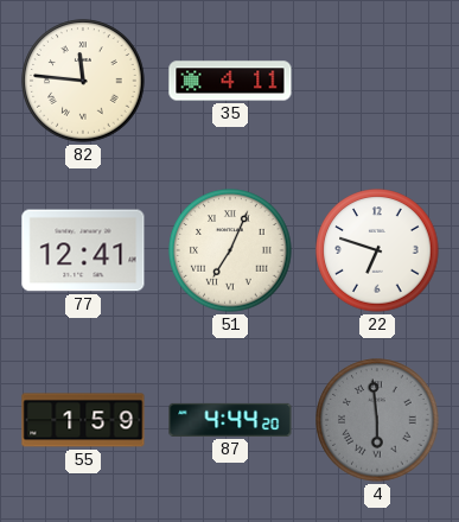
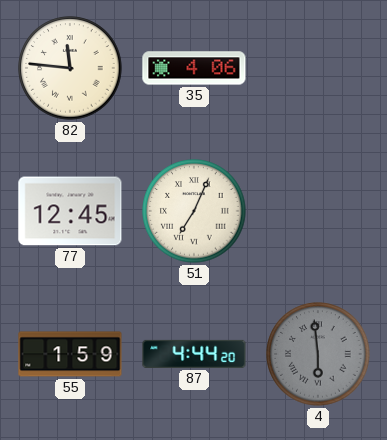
35: 4:11 -> 4:06
77: 12:41 -> 12:45
22: 6:48 -> none
